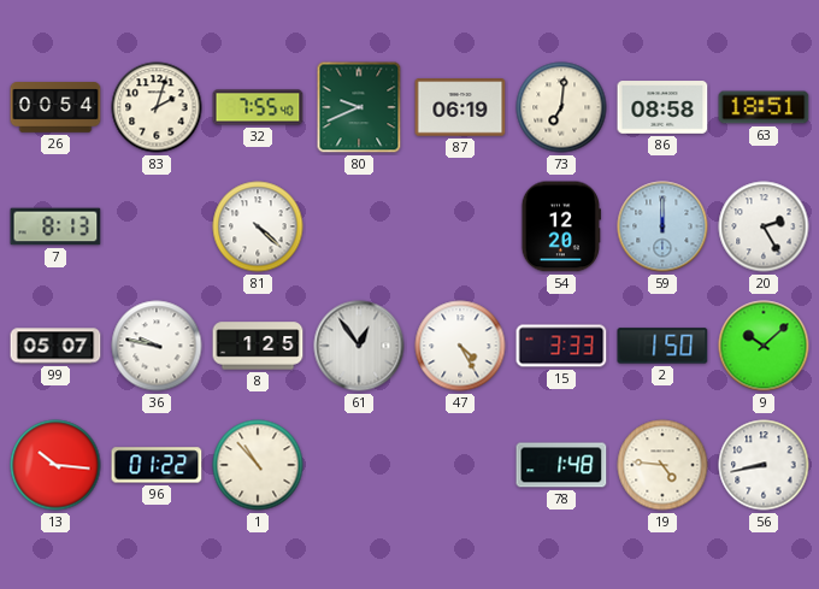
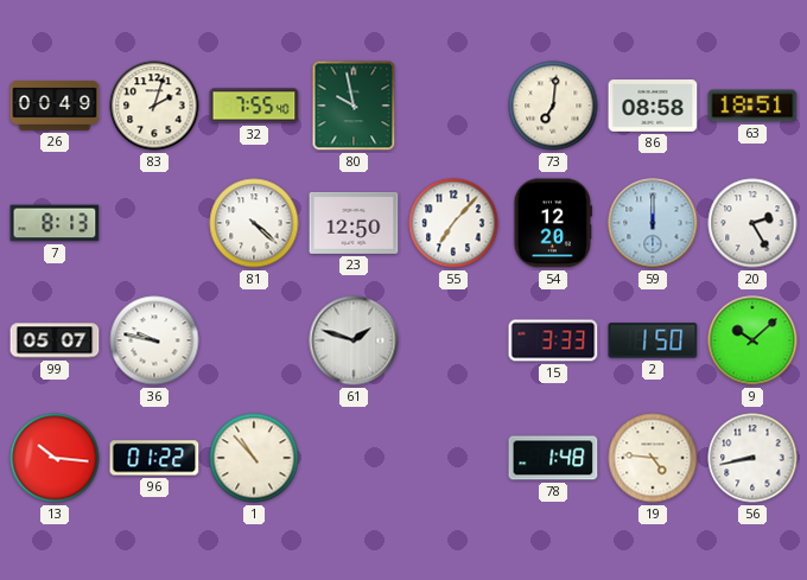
26: 00:54 -> 00:49
80: 9:41 -> 9:58
87: 06:19 -> none
23: none -> 12:50
55: none -> 7:07
8: 1:25 -> none
61: 12:54 -> 1:48
47: 4:25 -> none
